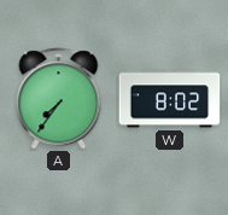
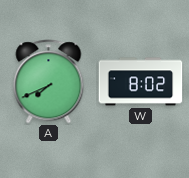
A: 7:36 -> 7:41
